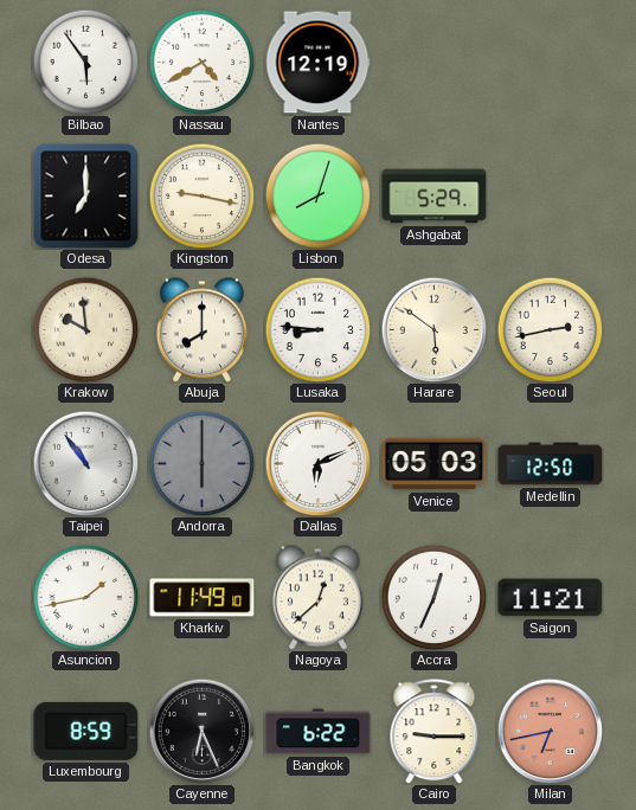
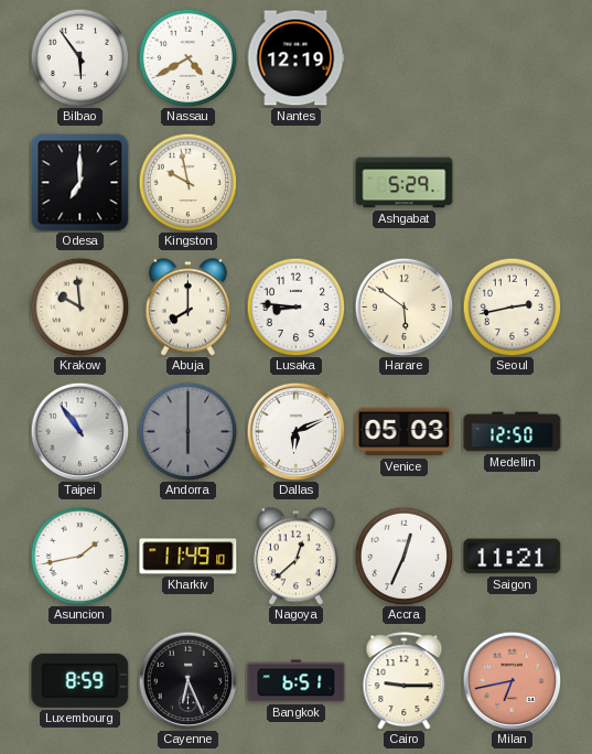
Kingston: 9:17 -> 9:58
Lisbon: 8:03 -> none
Bangkok: 6:22 -> 6:51
